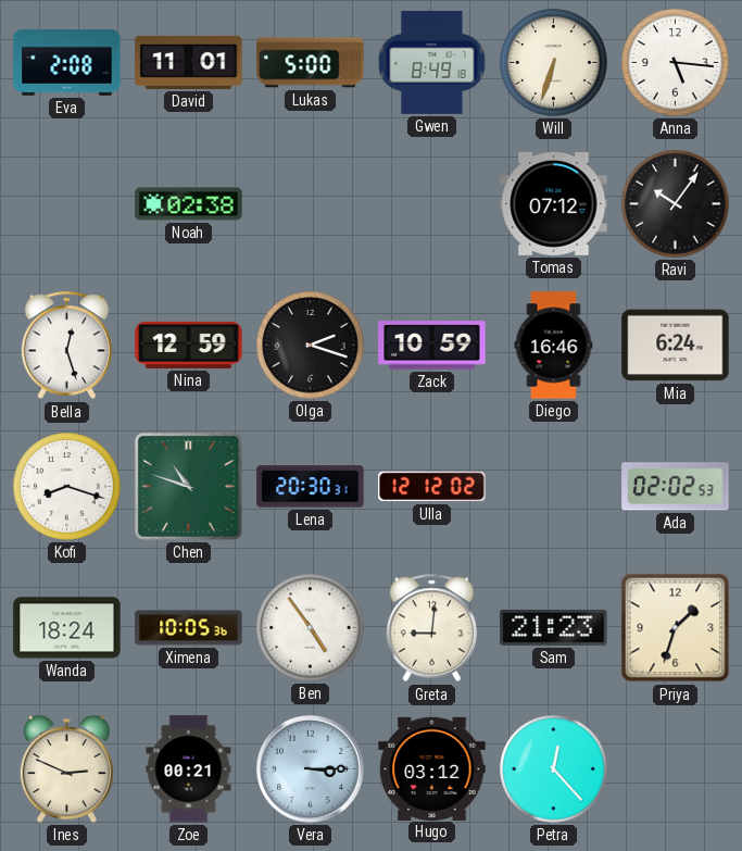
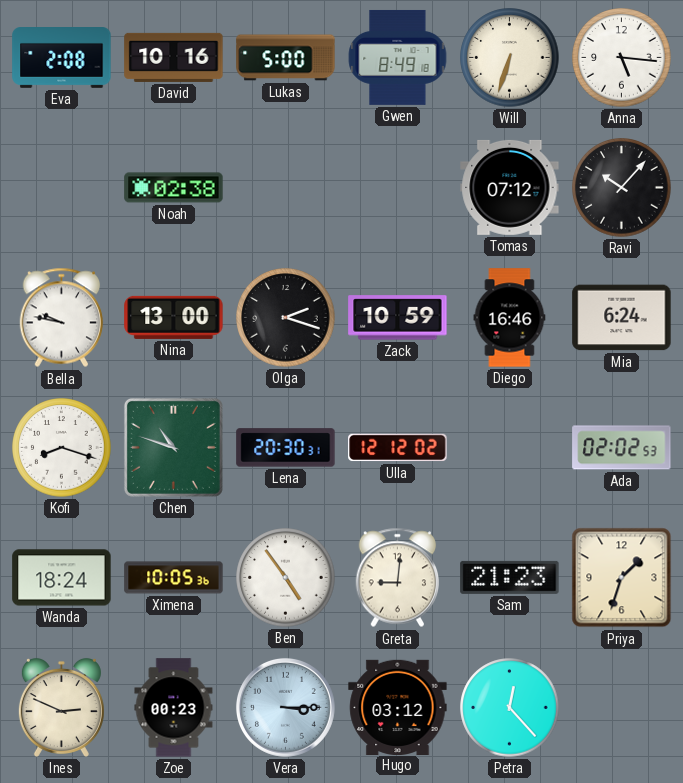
David: 11:01 -> 10:16
Ravi: 10:06 -> 10:07
Bella: 12:27 -> 9:47
Nina: 12:59 -> 13:00
Zoe: 00:21 -> 00:23
